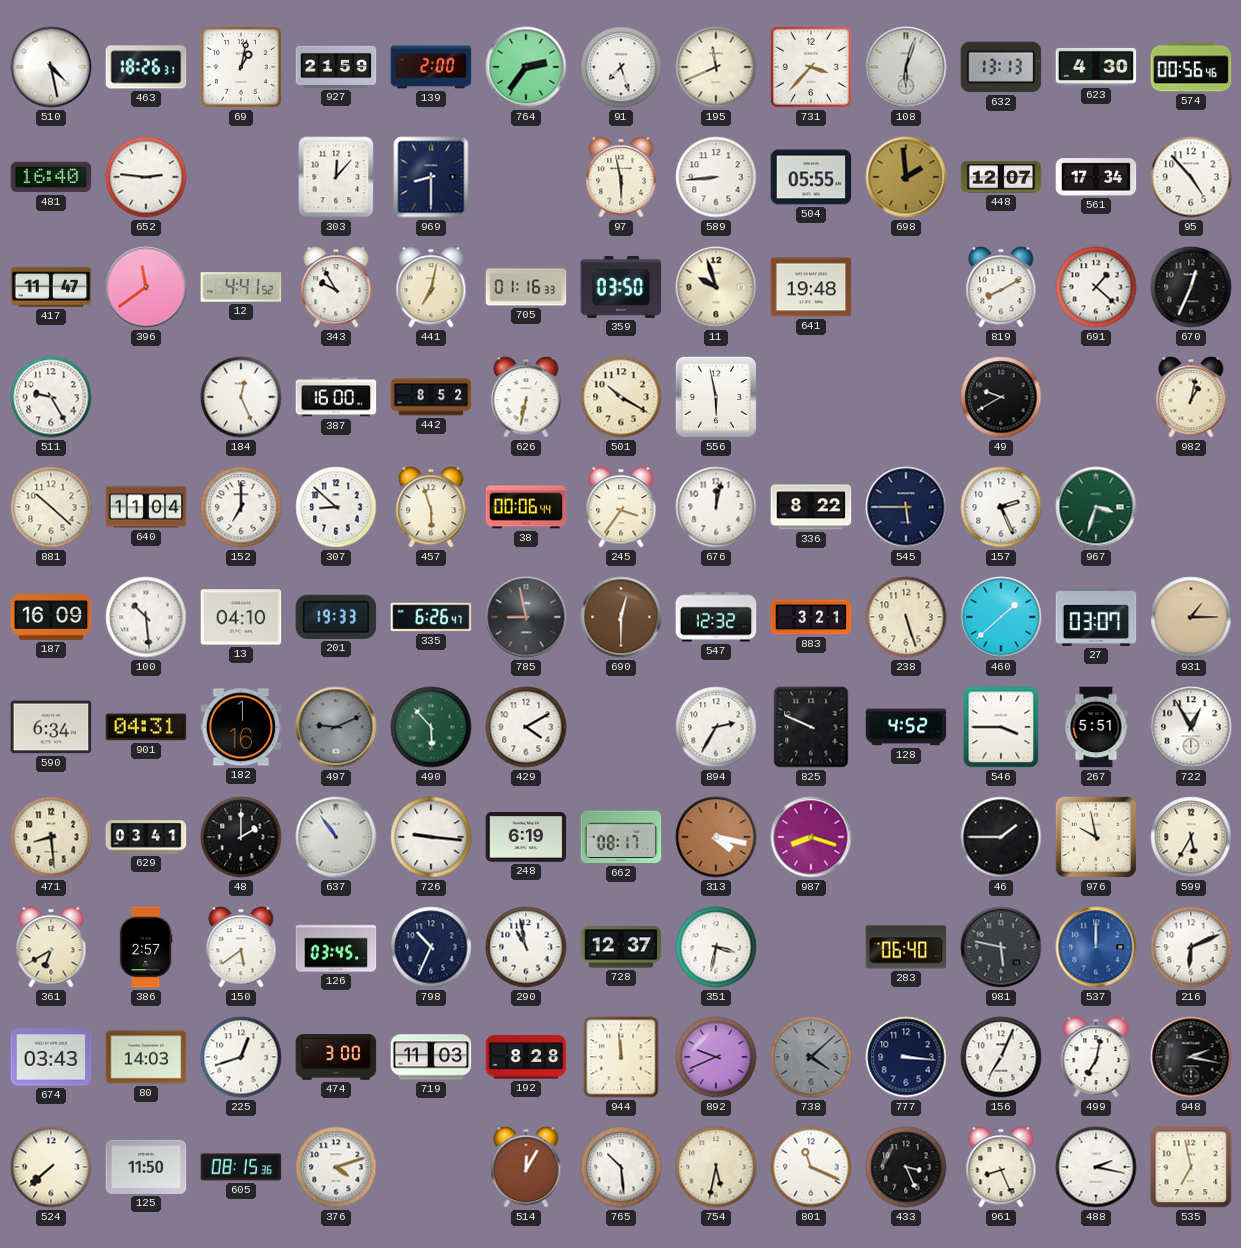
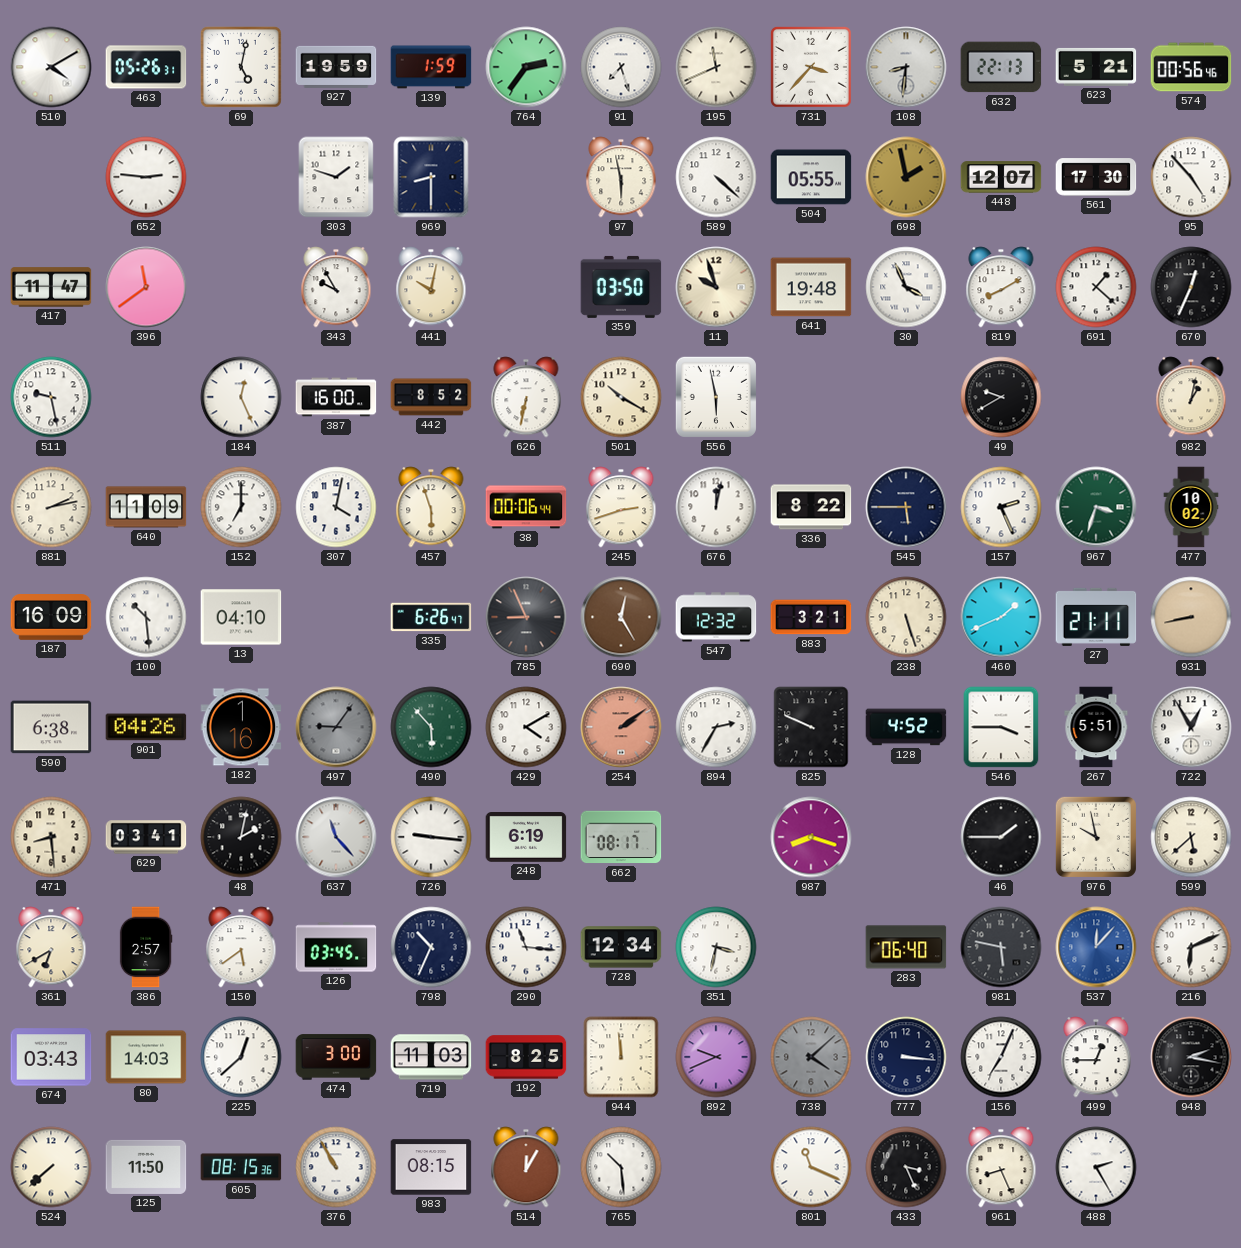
510: 4:28 -> 4:10
463: 18:26 -> 05:26
69: 1:02 -> 5:02
927: 21:59 -> 19:59
139: 2:00 -> 1:59
108: 6:03 -> 8:31
632: 13:13 -> 22:13
623: 4:30 -> 5:21
481: 16:40 -> none
303: 12:07 -> 1:48
589: 8:44 -> 4:22
698: 1:59 -> 1:58
561: 17:34 -> 17:30
12: 4:41 -> none
441: 7:02 -> 10:02
705: 01:16 -> none
30: none -> 3:56
511: 9:25 -> 9:28
881: 10:22 -> 2:13
640: 11:04 -> 11:09
307: 8:52 -> 4:02
245: 3:36 -> 2:42
477: none -> 10:02
201: 19:33 -> none
785: 8:58 -> 8:56
690: 12:30 -> 12:25
460: 1:38 -> 1:41
27: 03:07 -> 21:11
931: 1:15 -> 8:43
590: 6:34 -> 6:38
901: 04:31 -> 04:26
497: 9:11 -> 9:06
254: none -> 2:09
48: 2:00 -> 2:02
637: 10:54 -> 11:23
313: 4:17 -> none
599: 5:35 -> 5:38
290: 10:58 -> 11:16
728: 12:37 -> 12:34
537: 12:00 -> 12:07
225: 12:42 -> 12:38
192: 8:28 -> 8:25
499: 7:02 -> 12:45
376: 4:12 -> 10:55
983: none -> 08:15
754: 5:32 -> none
488: 2:17 -> 2:25
535: 6:58 -> none
